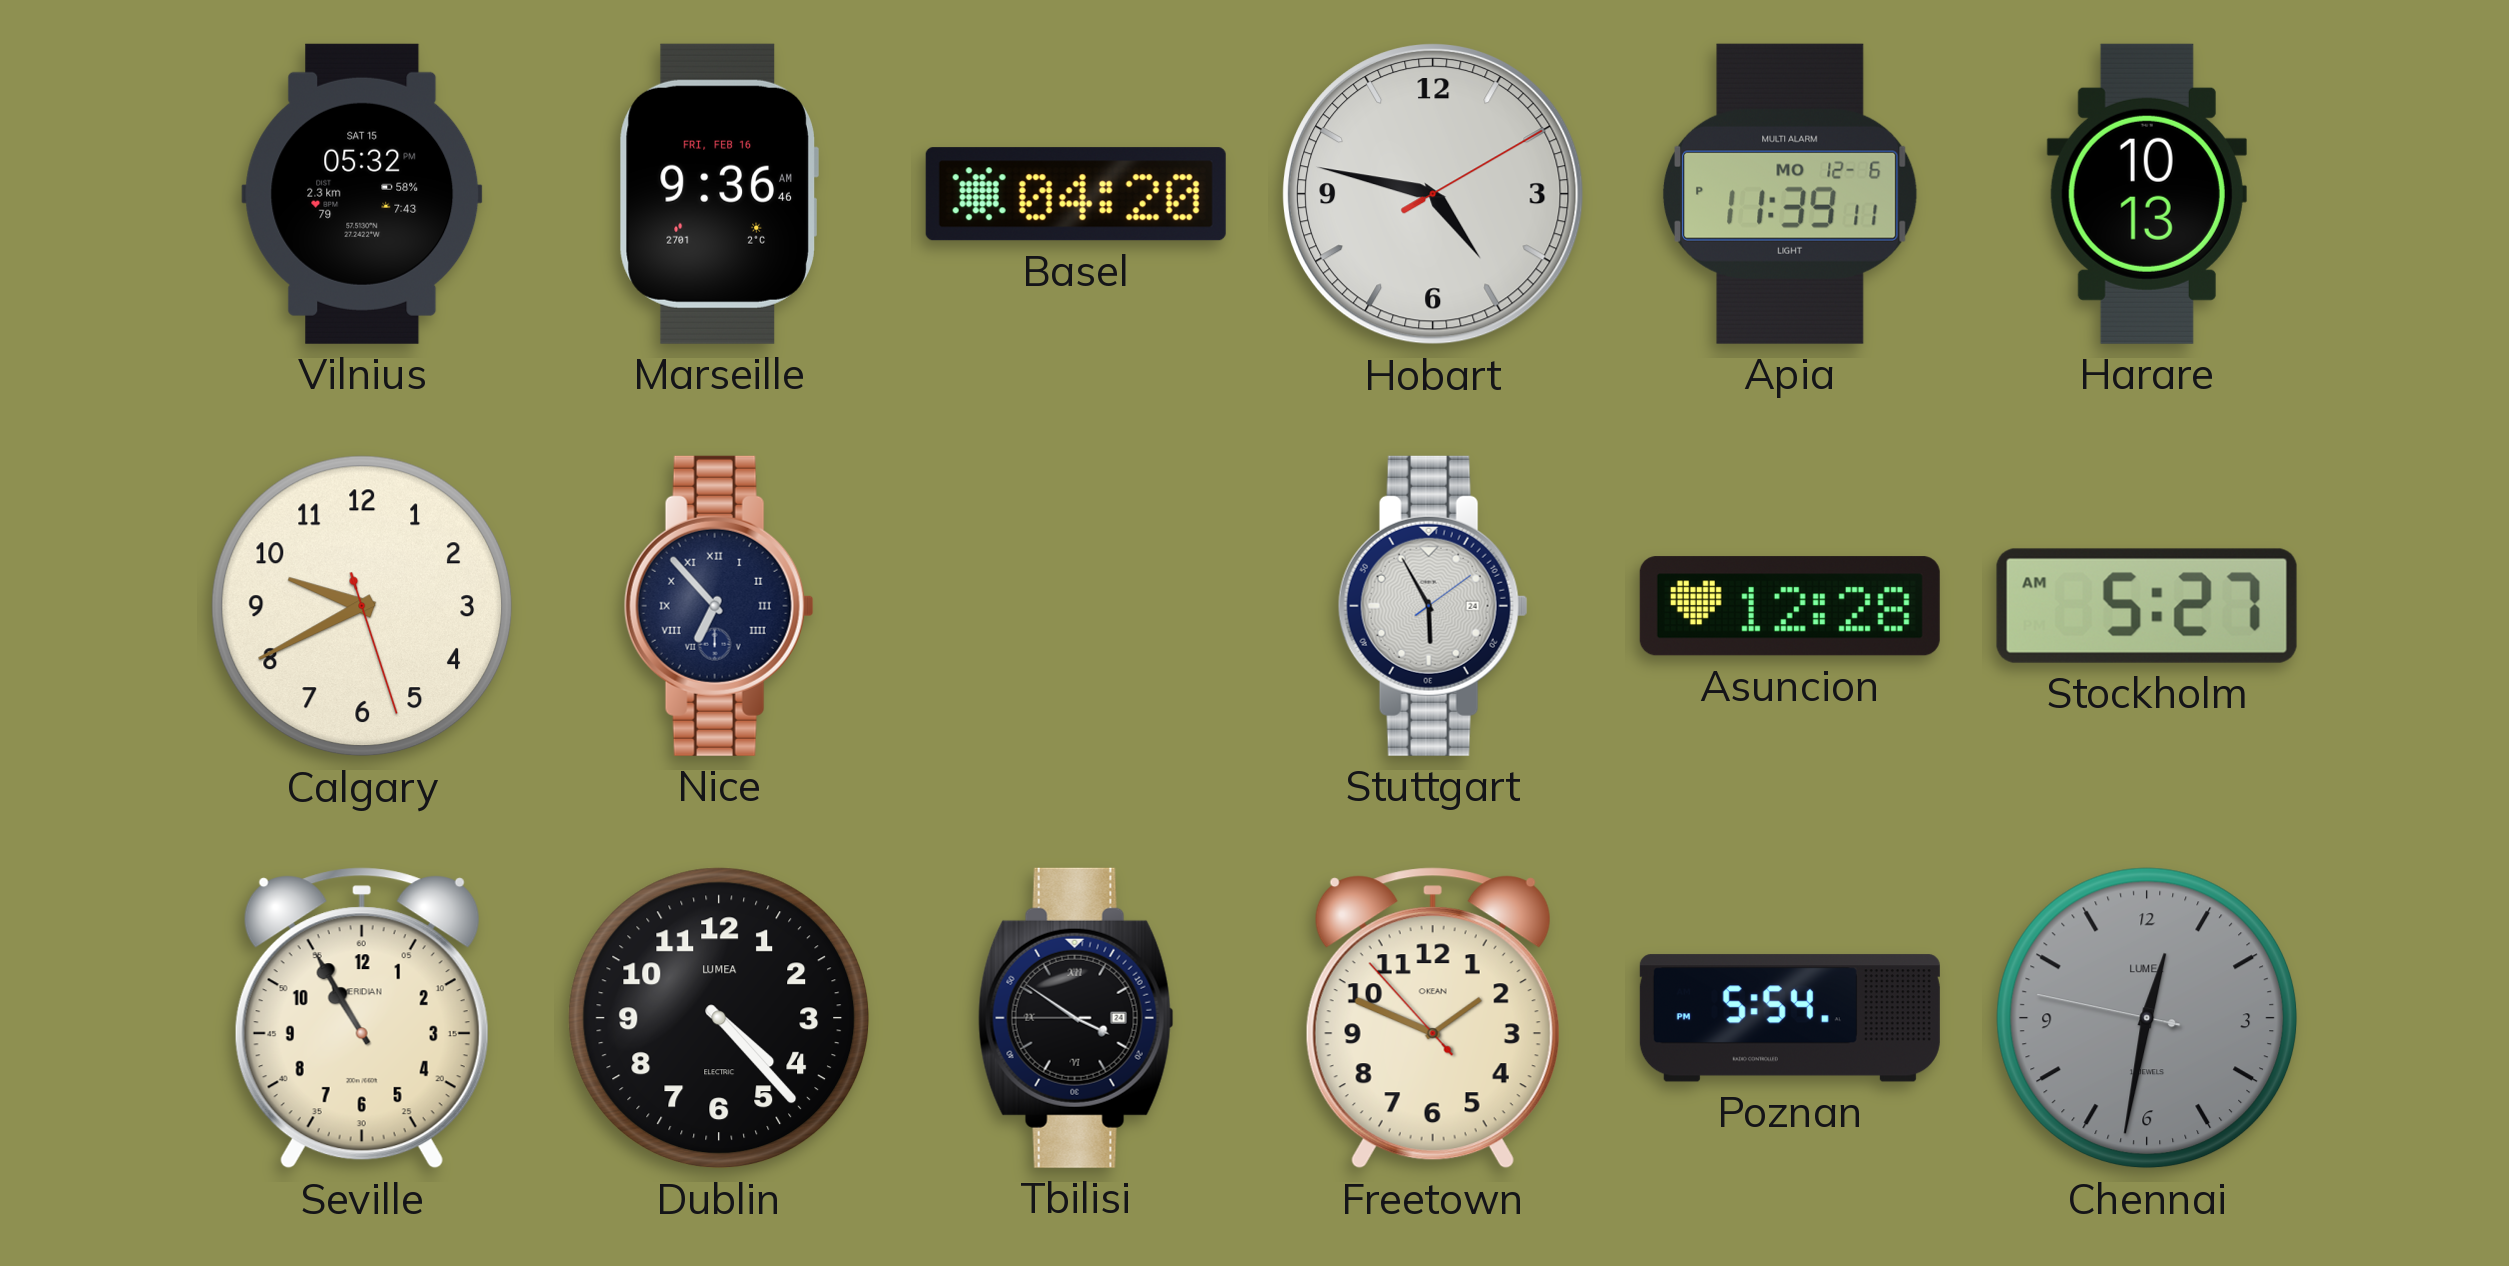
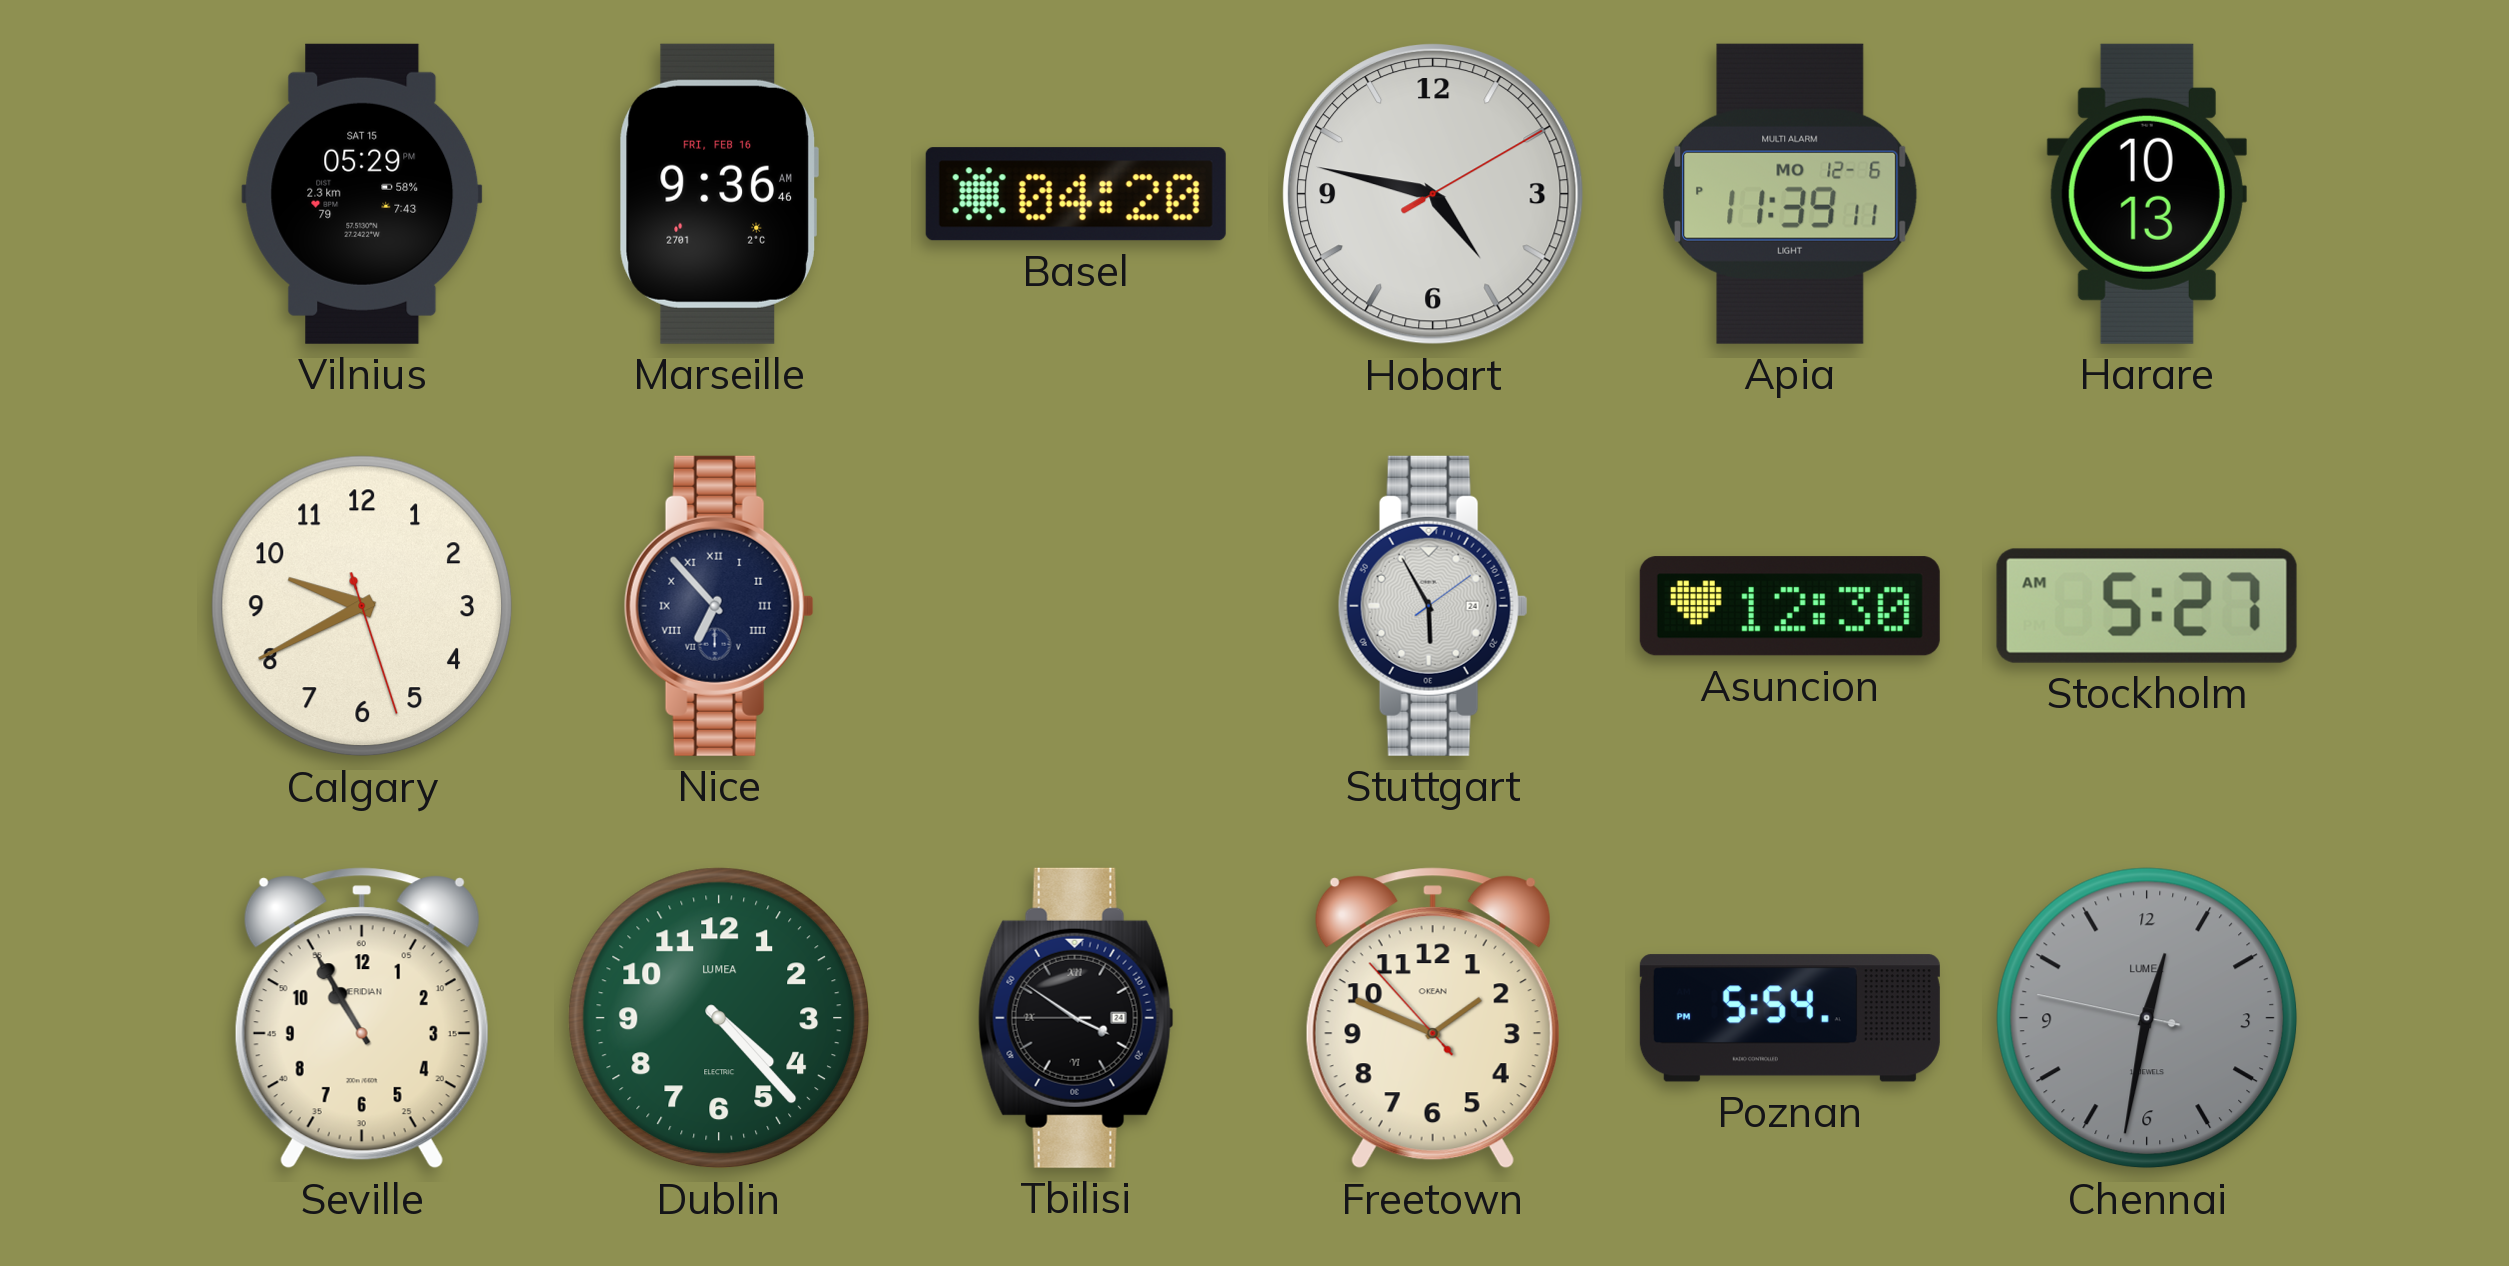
Vilnius: 05:32 -> 05:29
Asuncion: 12:28 -> 12:30
Dublin dial: black -> green
